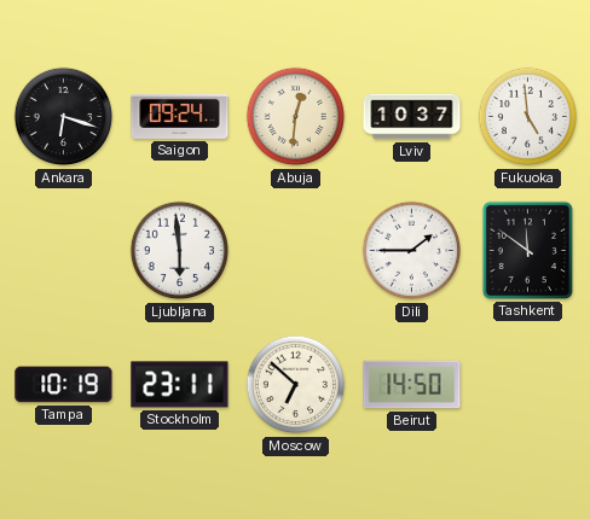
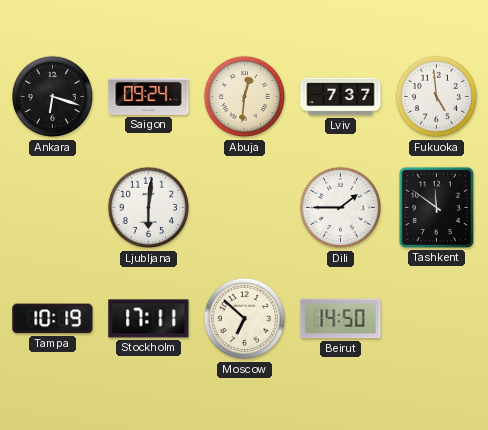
Lviv: 10:37 -> 7:37
Ljubljana: 5:59 -> 6:01
Stockholm: 23:11 -> 17:11
